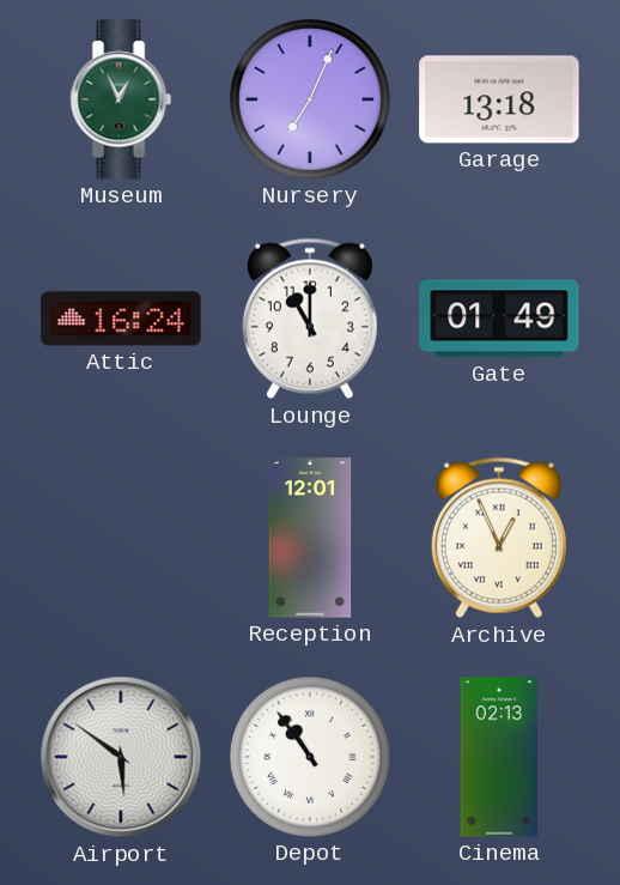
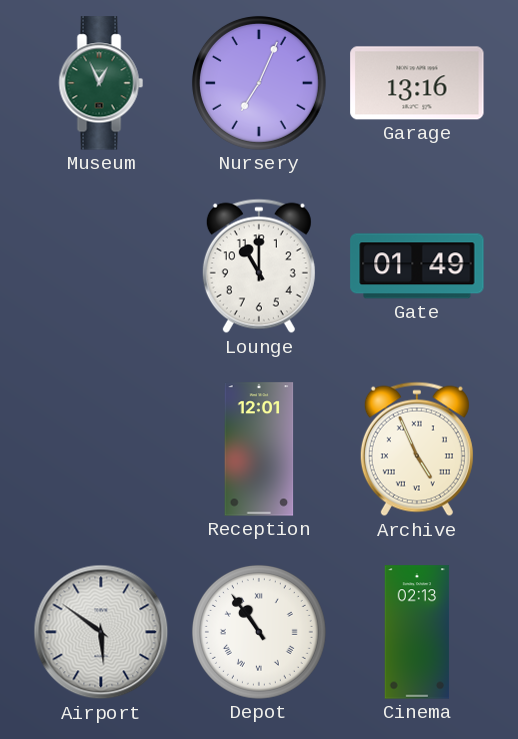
Garage: 13:18 -> 13:16
Attic: 16:24 -> none
Archive: 12:56 -> 4:56
